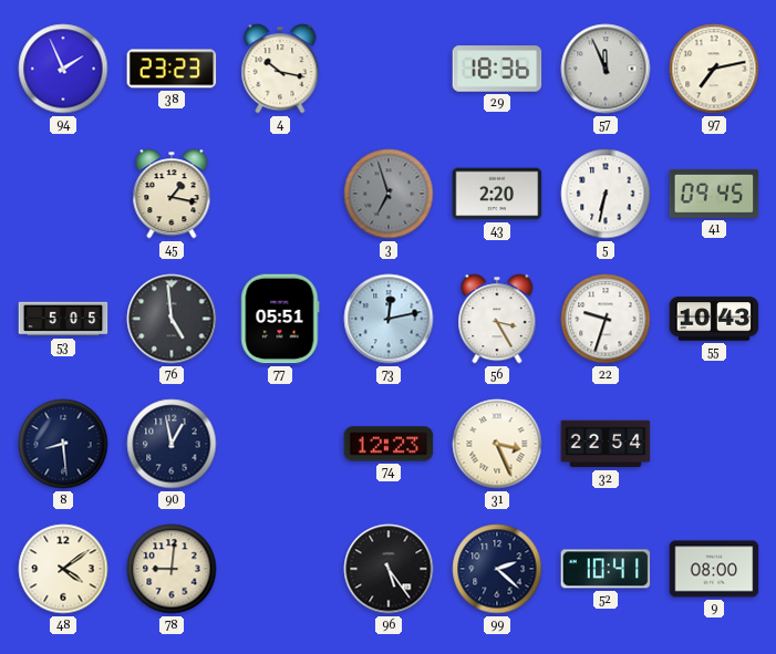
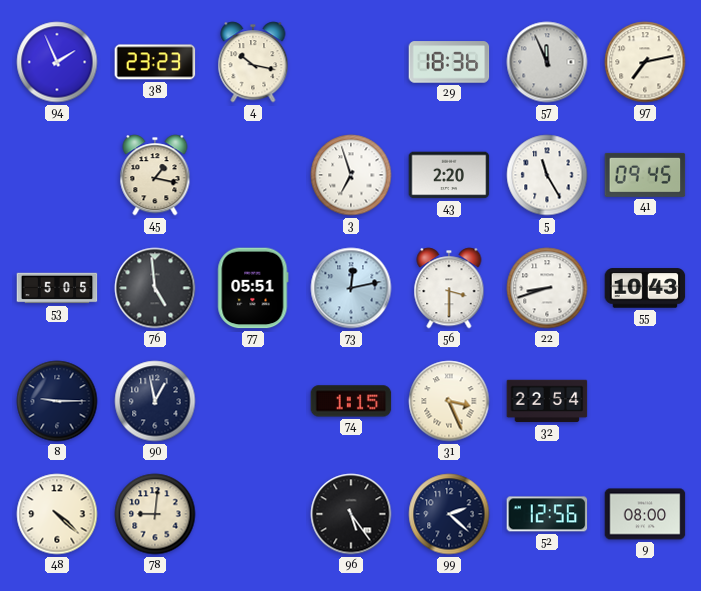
3 dial: grey -> white
5: 6:32 -> 11:25
56: 3:25 -> 3:30
22: 9:33 -> 8:42
8: 8:29 -> 9:15
74: 12:23 -> 1:15
48: 4:09 -> 4:22
52: 10:41 -> 12:56
